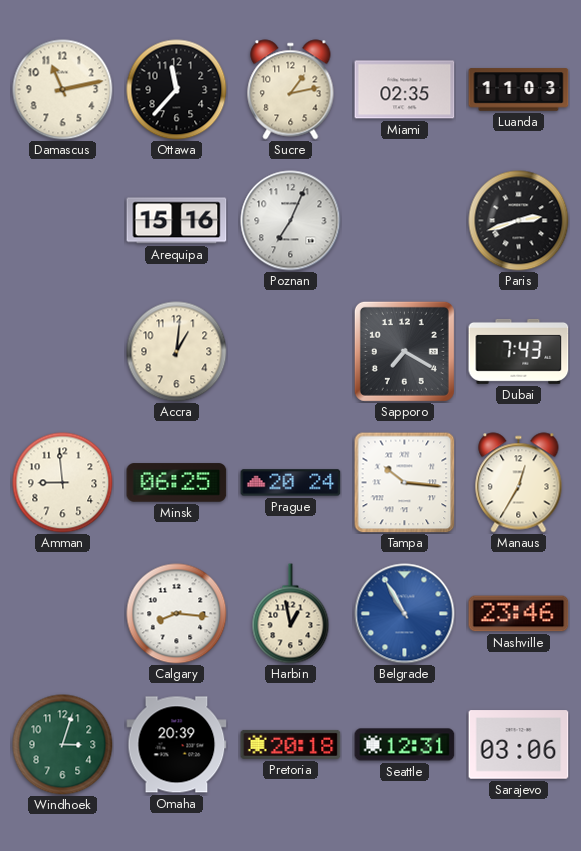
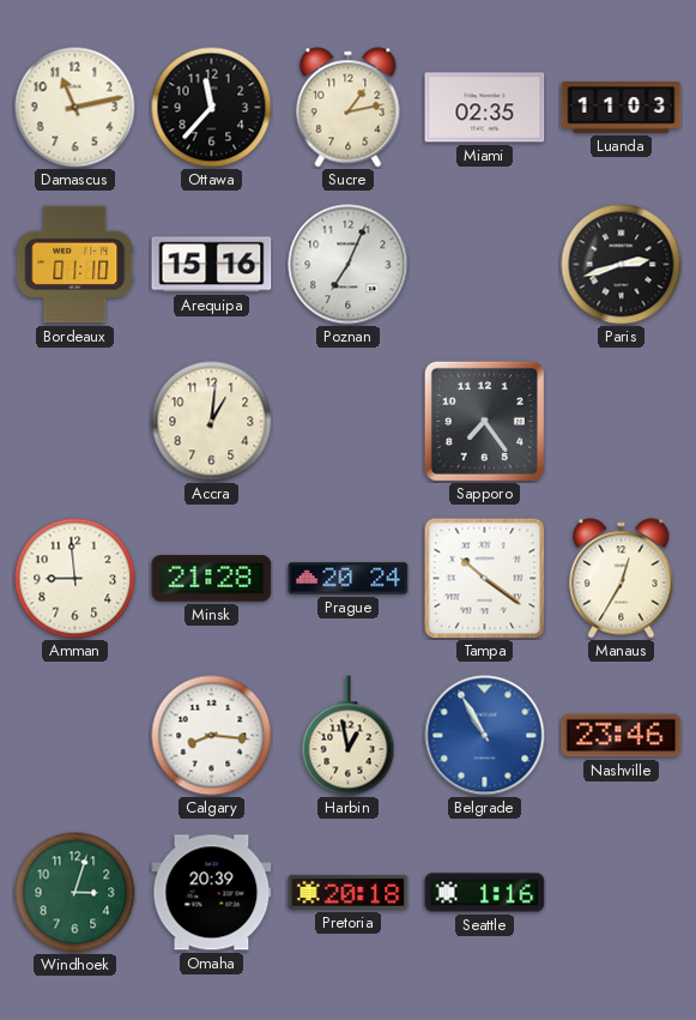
Bordeaux: none -> 01:10
Sapporo: 7:20 -> 7:24
Dubai: 7:43 -> none
Minsk: 06:25 -> 21:28
Tampa: 10:16 -> 10:21
Seattle: 12:31 -> 1:16
Sarajevo: 03:06 -> none
